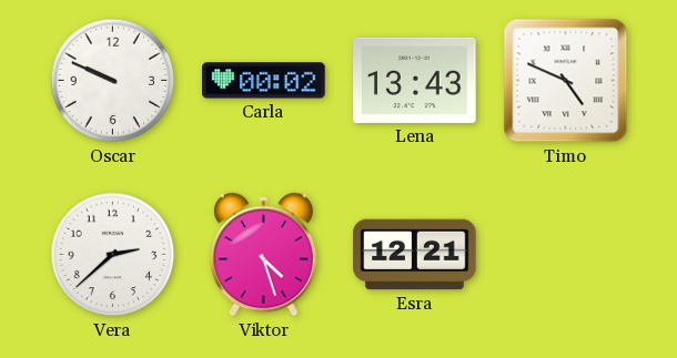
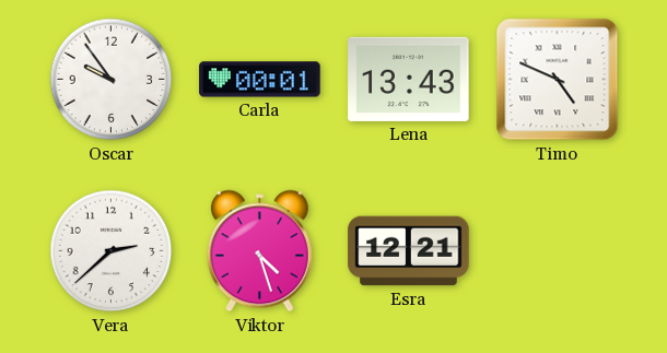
Oscar: 9:49 -> 9:54
Carla: 00:02 -> 00:01
